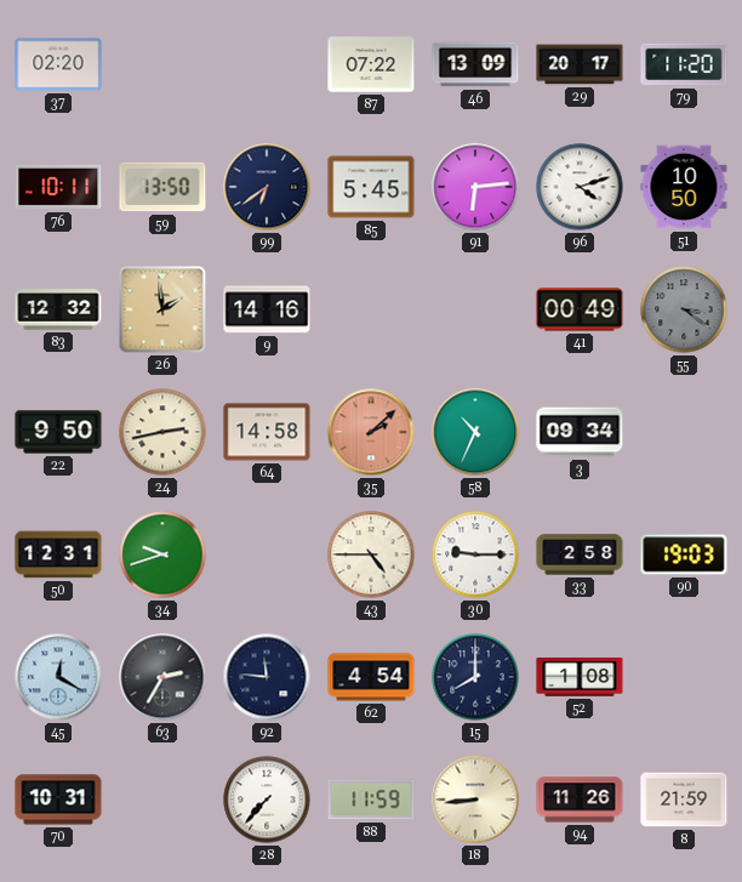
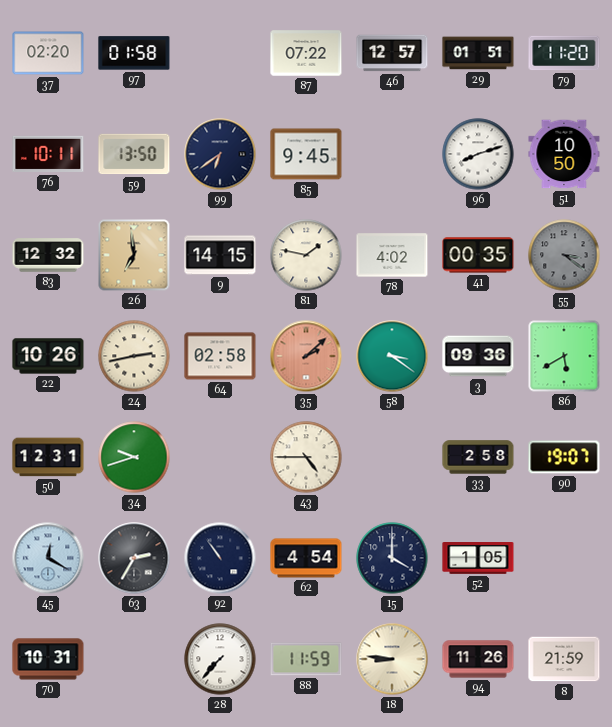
97: none -> 01:58
46: 13:09 -> 12:57
29: 20:17 -> 01:51
85: 5:45 -> 9:45
91: 6:14 -> none
96: 4:12 -> 8:12
26: 1:59 -> 6:59
9: 14:16 -> 14:15
81: none -> 1:47
78: none -> 4:02
41: 00:49 -> 00:35
22: 9:50 -> 10:26
64: 14:58 -> 02:58
58: 10:34 -> 3:21
3: 09:34 -> 09:36
86: none -> 5:40
30: 9:15 -> none
90: 19:03 -> 19:07
92: 11:46 -> 10:54
15: 8:00 -> 4:00
52: 1:08 -> 1:05
18: 8:44 -> 8:46
